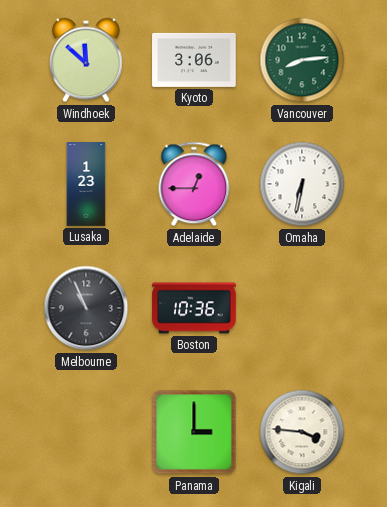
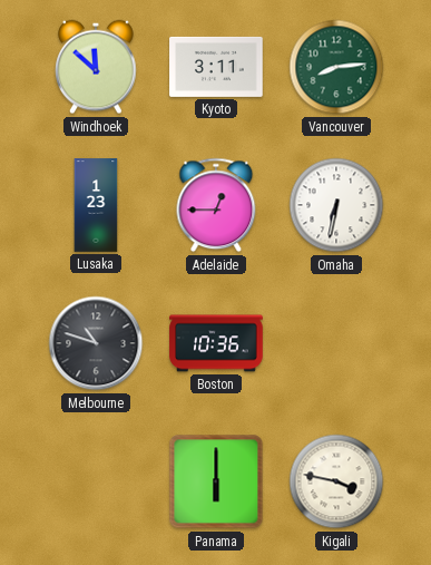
Kyoto: 3:06 -> 3:11
Melbourne: 10:56 -> 10:48
Panama: 3:00 -> 6:00
Kigali: 3:46 -> 3:47
